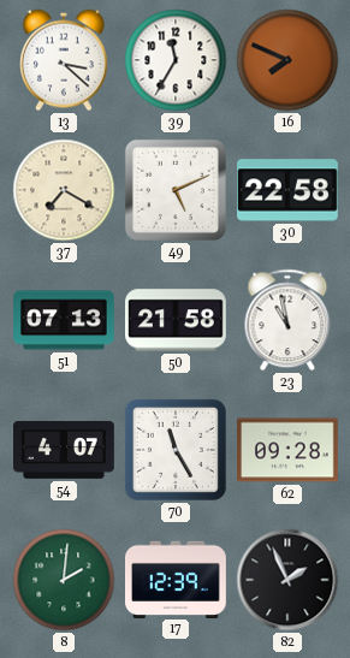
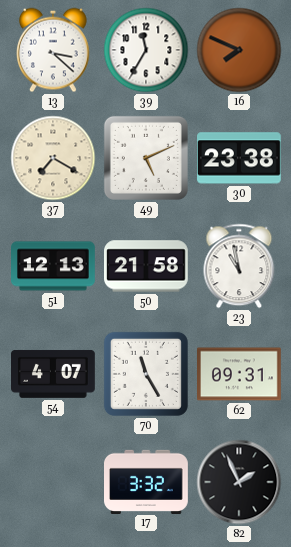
30: 22:58 -> 23:38
51: 07:13 -> 12:13
62: 09:28 -> 09:31
8: 2:01 -> none
17: 12:39 -> 3:32
